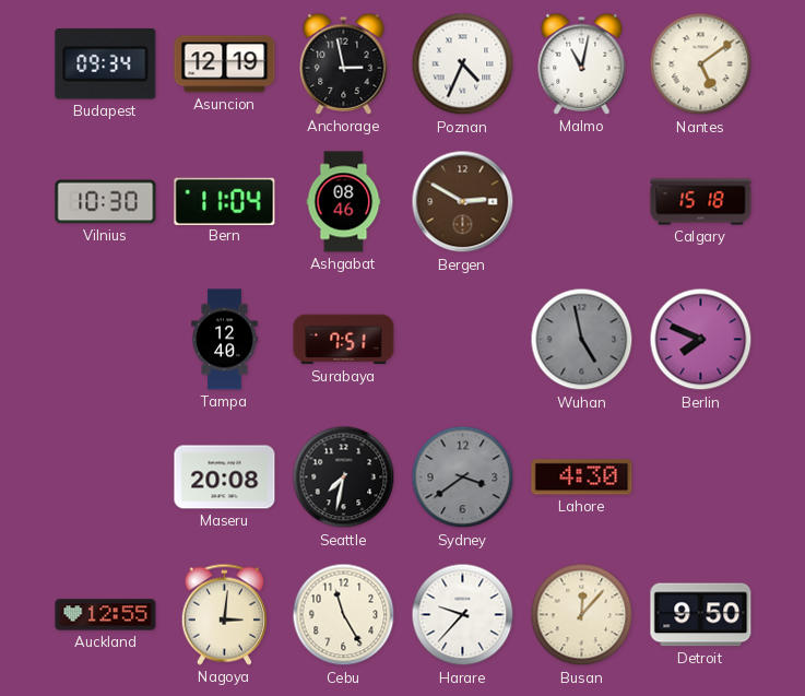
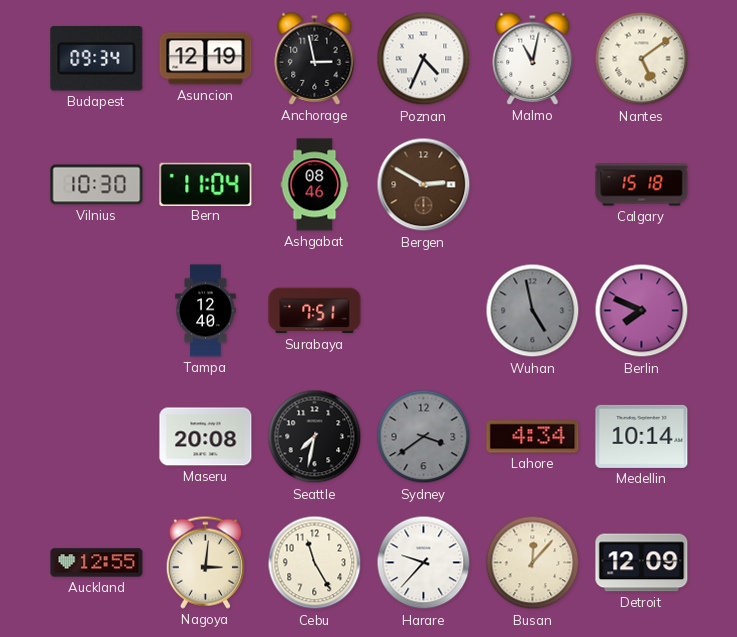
Lahore: 4:30 -> 4:34
Medellin: none -> 10:14
Detroit: 9:50 -> 12:09
